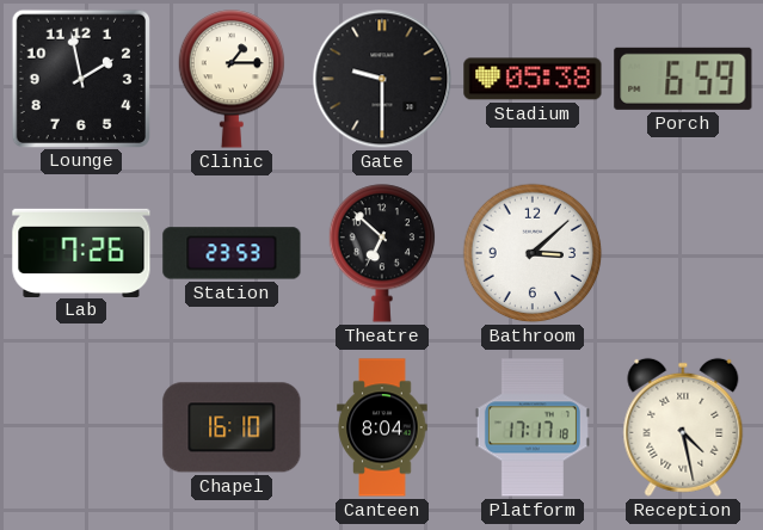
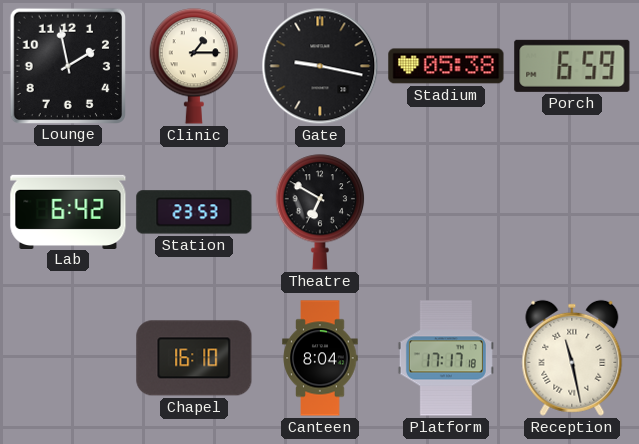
Gate: 9:30 -> 9:17
Lab: 7:26 -> 6:42
Theatre: 6:52 -> 6:50
Bathroom: 3:08 -> none
Reception: 4:28 -> 11:28
